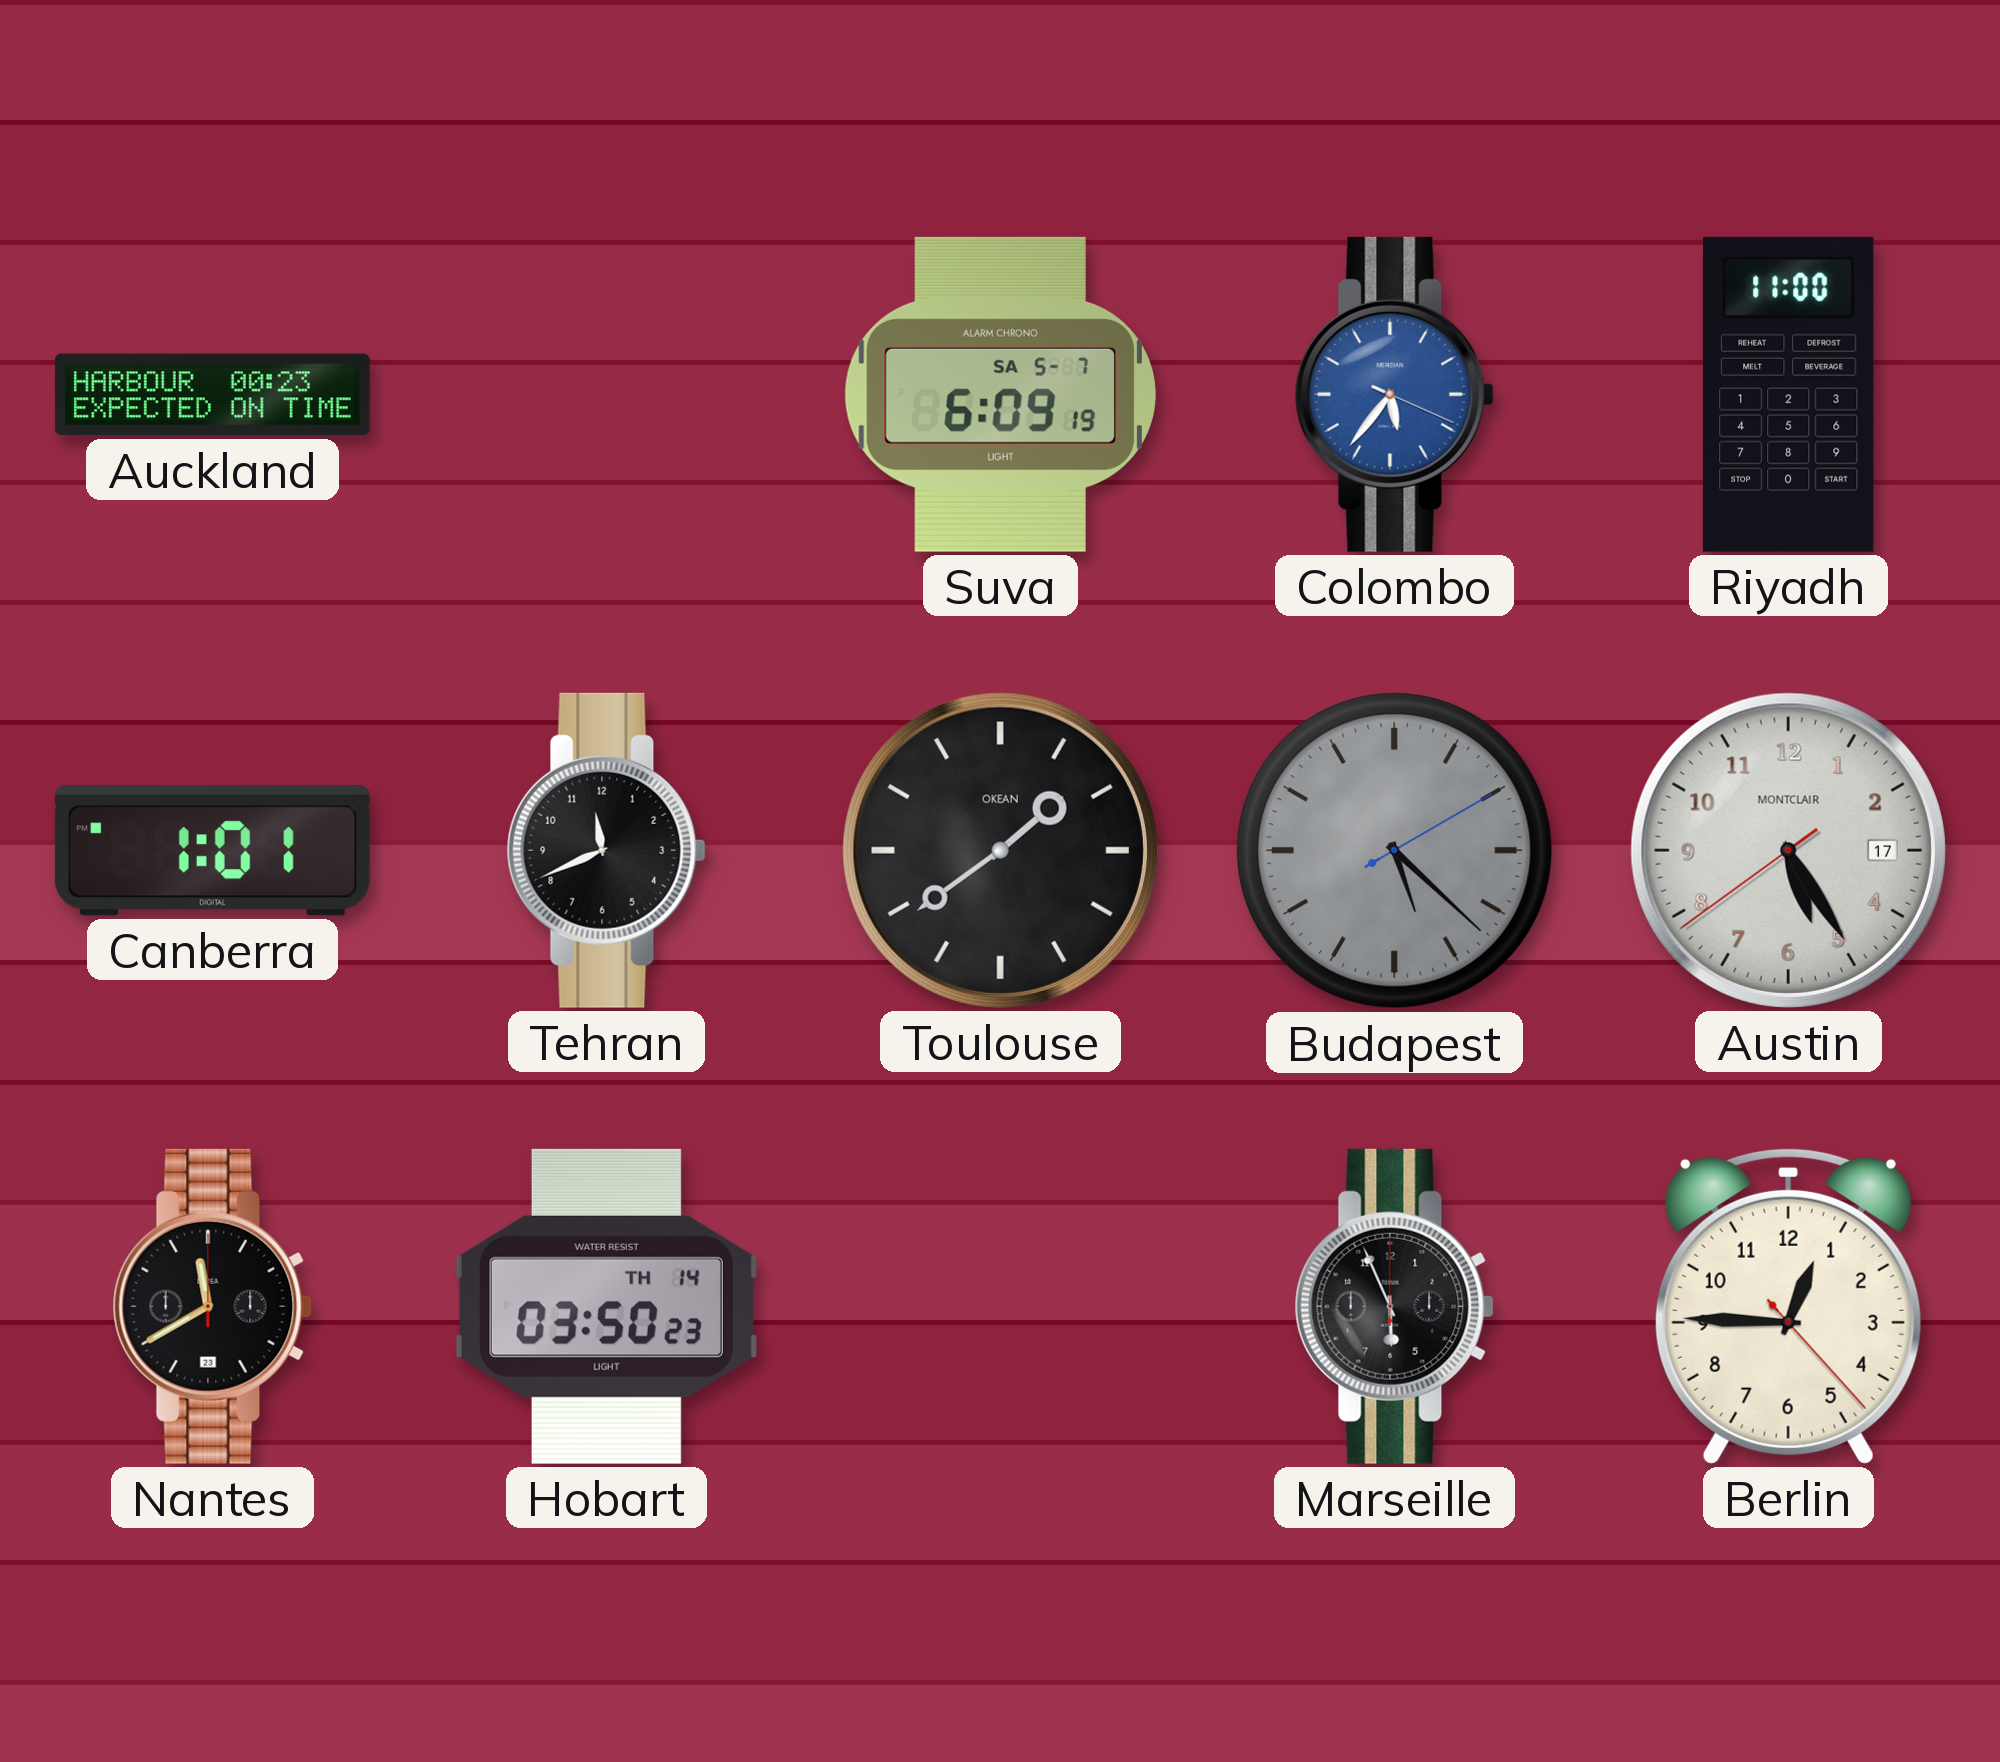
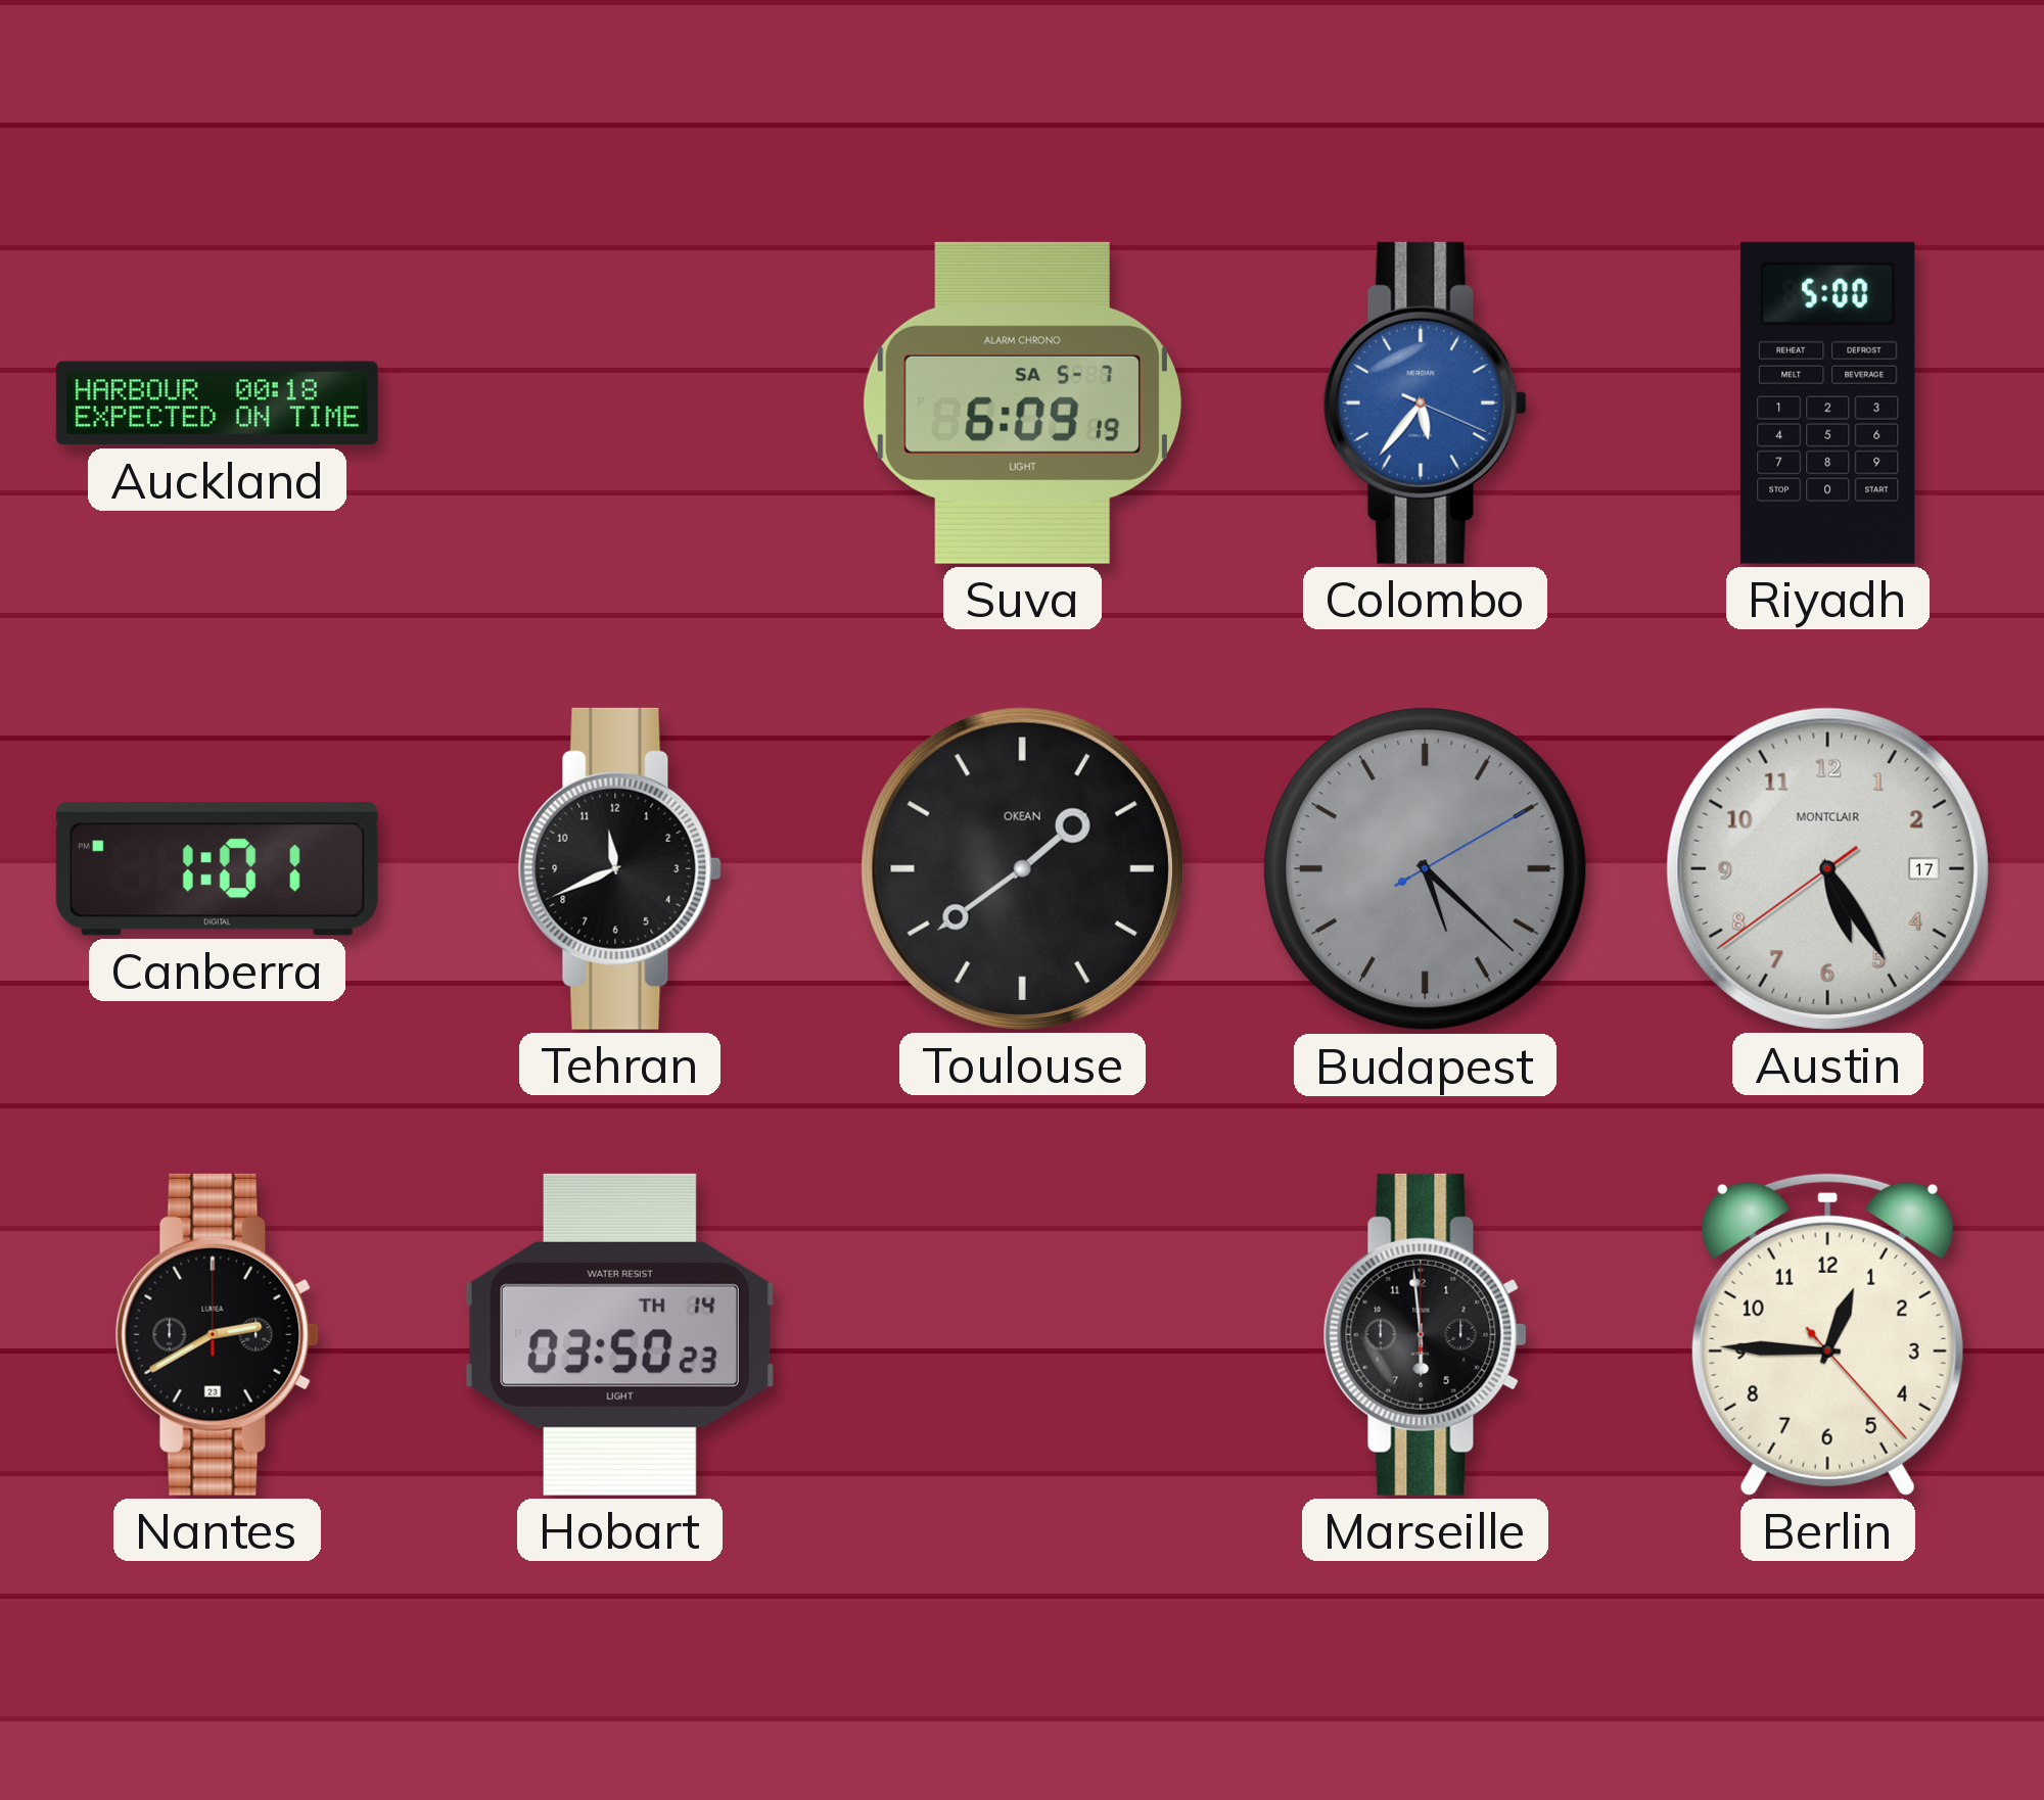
Auckland: 00:23 -> 00:18
Riyadh: 11:00 -> 5:00
Nantes: 11:40 -> 2:40
Marseille: 5:56 -> 5:59
